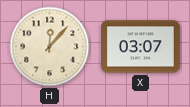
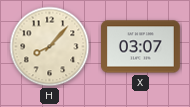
H: 12:07 -> 8:07
